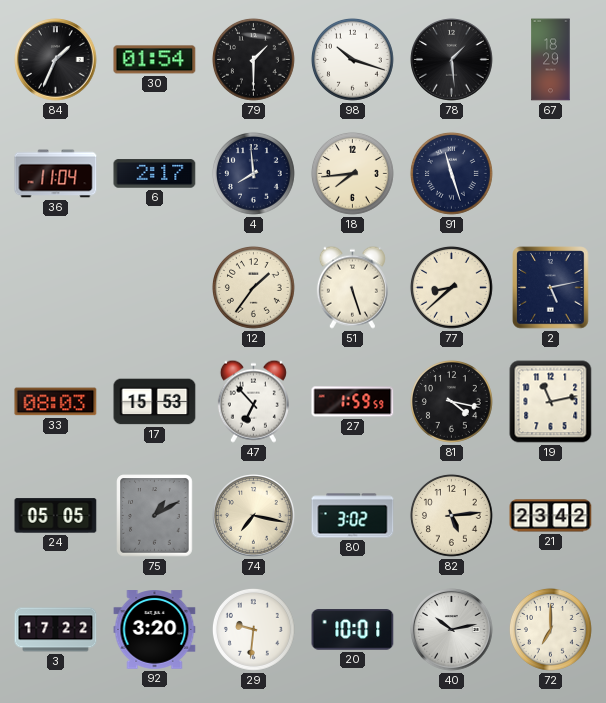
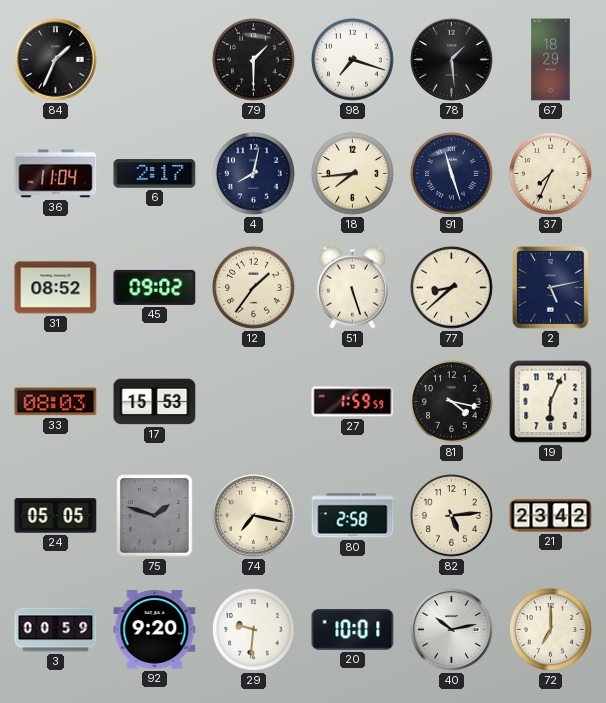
30: 01:54 -> none
98: 10:18 -> 7:18
4: 7:59 -> 8:02
37: none -> 7:34
31: none -> 08:52
45: none -> 09:02
47: 6:53 -> none
19: 11:13 -> 6:04
75: 1:10 -> 1:48
80: 3:02 -> 2:58
3: 17:22 -> 00:59
92: 3:20 -> 9:20
